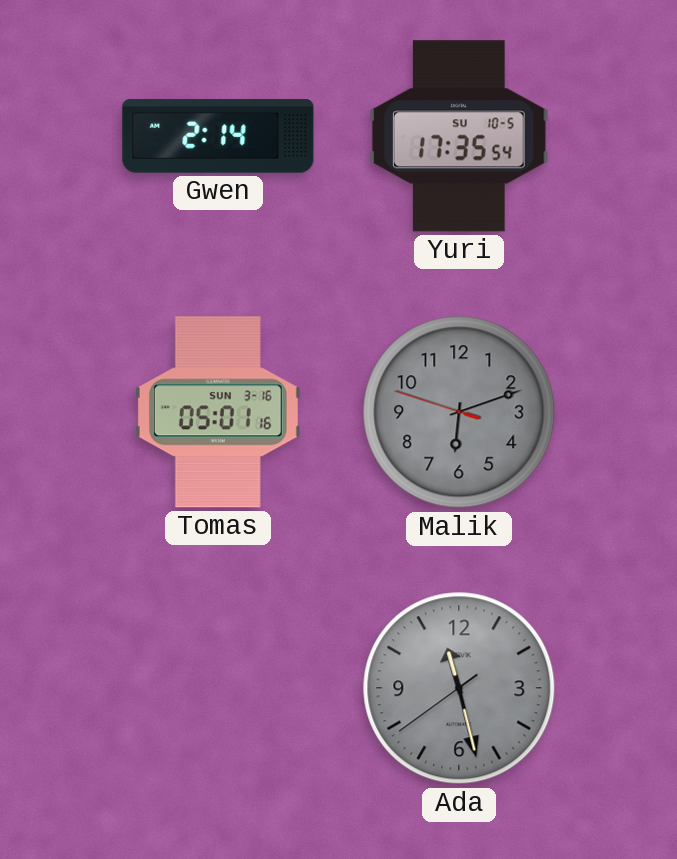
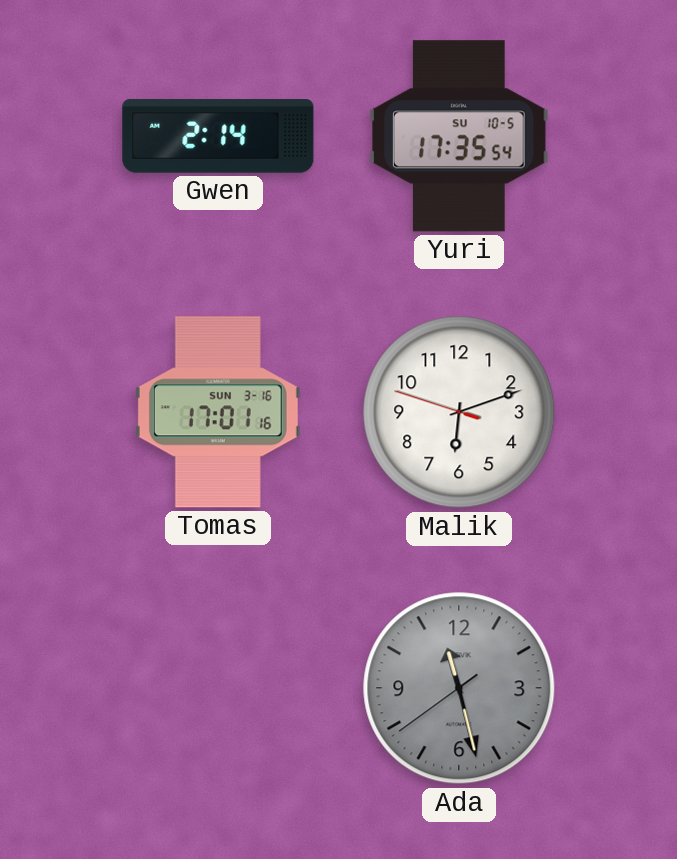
Tomas: 05:01 -> 17:01
Malik dial: grey -> white
